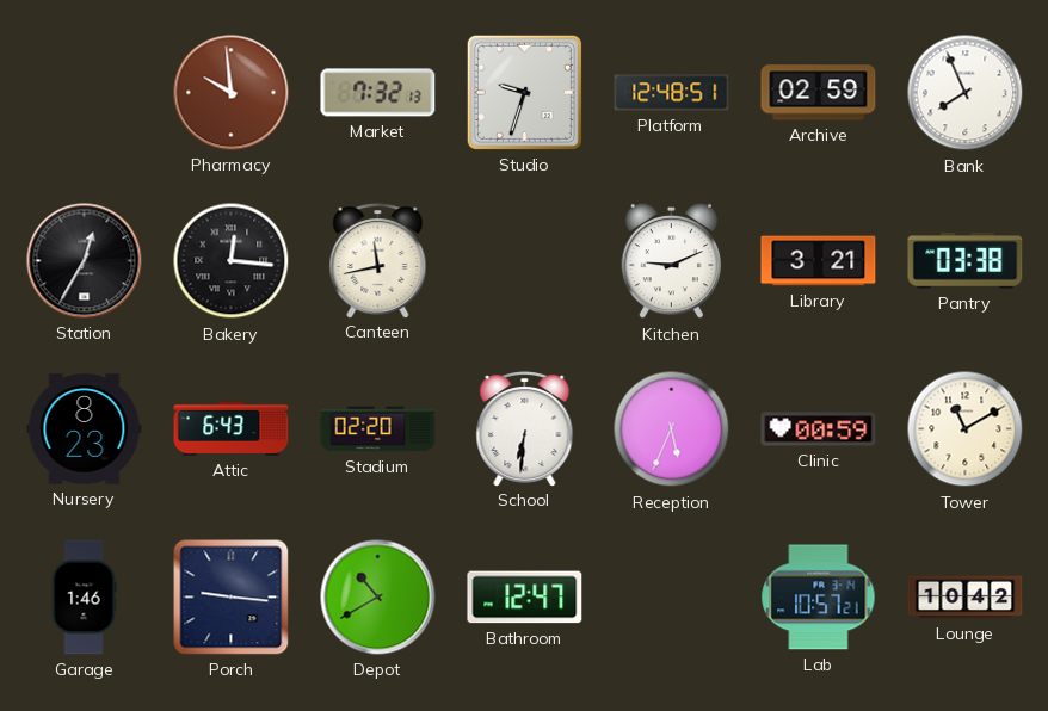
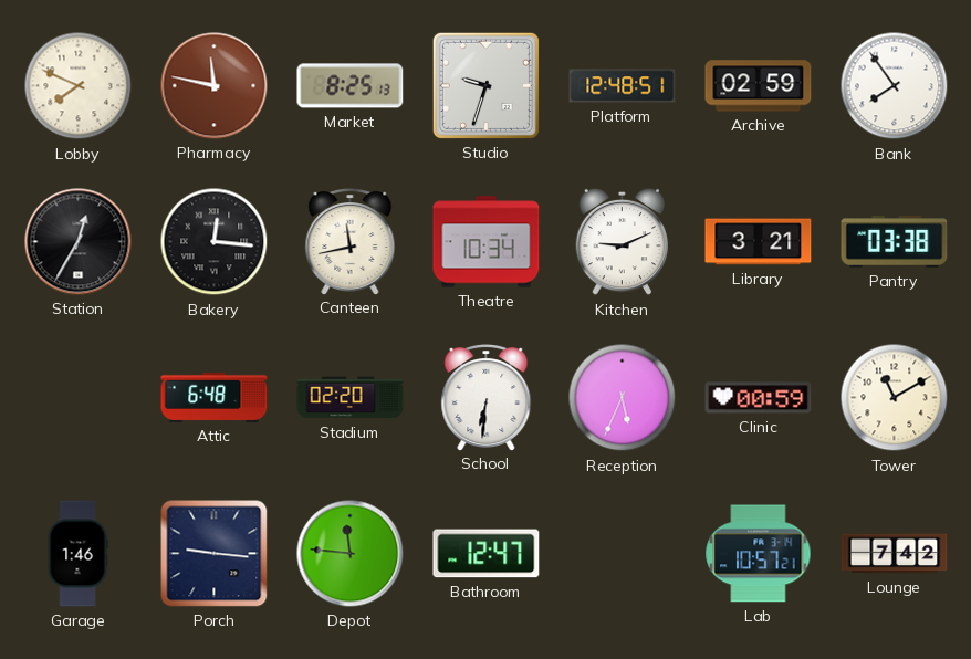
Lobby: none -> 7:49
Pharmacy: 9:59 -> 11:47
Market: 7:32 -> 8:25
Bank: 7:56 -> 7:54
Theatre: none -> 10:34
Nursery: 8:23 -> none
Attic: 6:43 -> 6:48
Depot: 10:40 -> 11:46
Lounge: 10:42 -> 7:42
